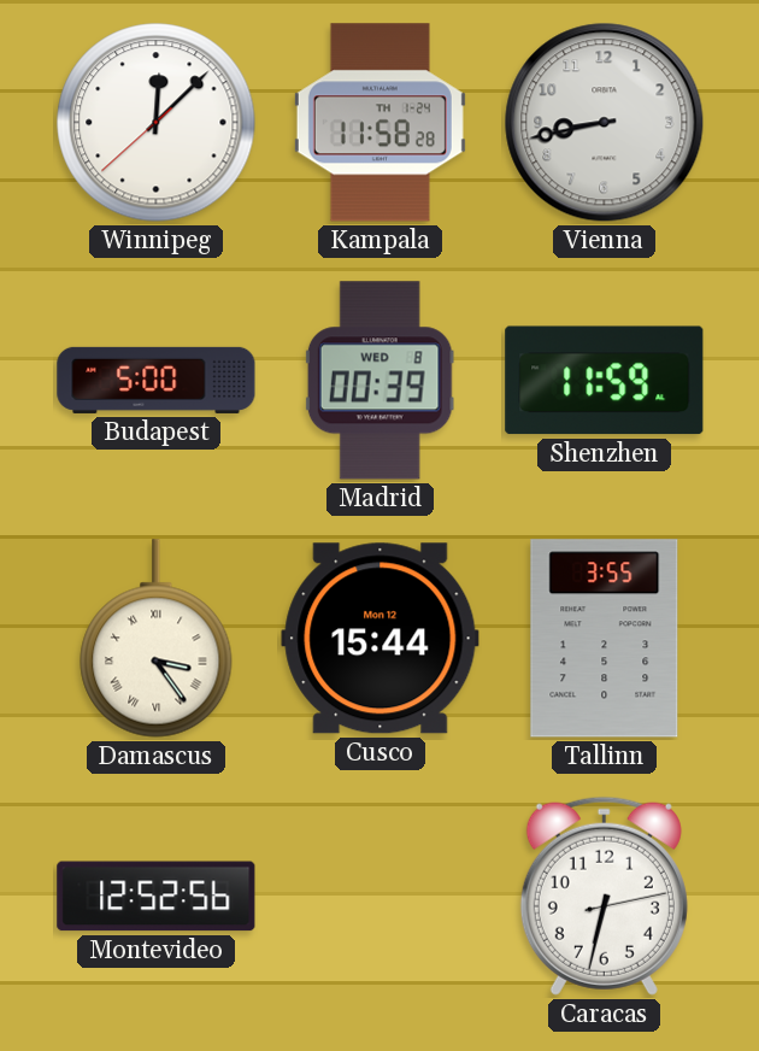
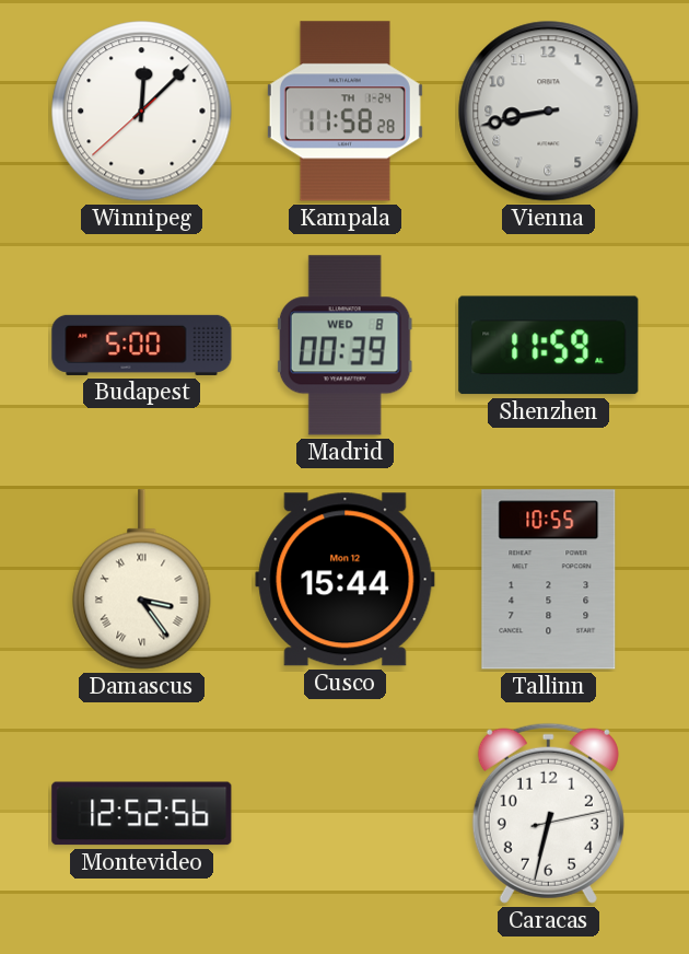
Tallinn: 3:55 -> 10:55
